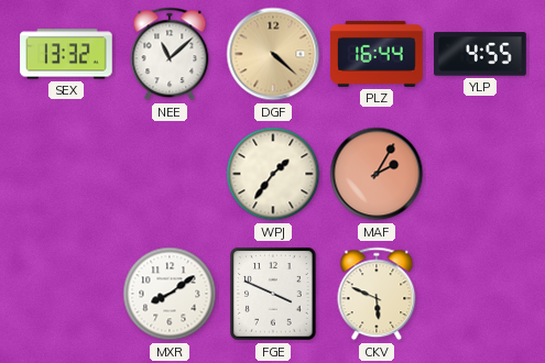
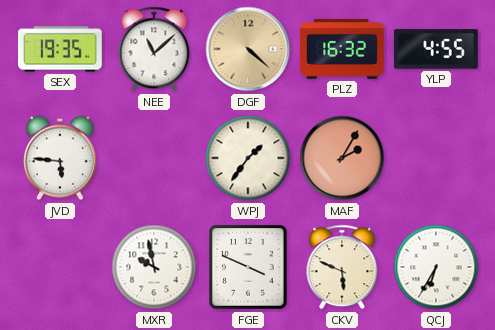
SEX: 13:32 -> 19:35
PLZ: 16:44 -> 16:32
JVD: none -> 5:46
MXR: 8:09 -> 9:58
QCJ: none -> 6:35
